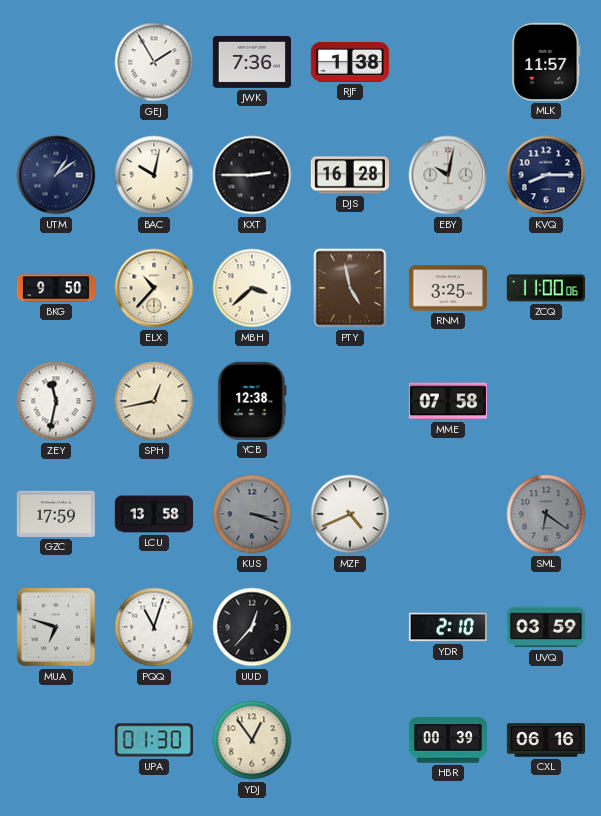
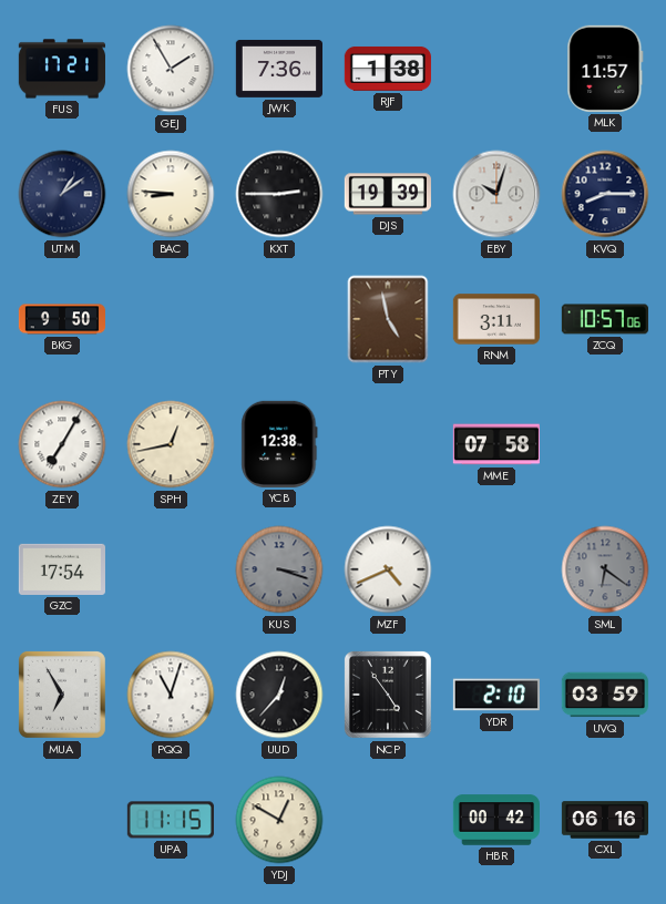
FUS: none -> 17:21
BAC: 10:02 -> 8:46
DJS: 16:28 -> 19:39
EBY: 10:02 -> 10:03
ELX: 10:37 -> none
MBH: 3:38 -> none
RNM: 3:25 -> 3:11
ZCQ: 11:00 -> 10:57
ZEY: 11:32 -> 7:05
GZC: 17:59 -> 17:54
LCU: 13:58 -> none
MUA: 6:48 -> 6:55
NCP: none -> 4:54
UPA: 01:30 -> 11:15
YDJ: 12:54 -> 12:50
HBR: 00:39 -> 00:42
